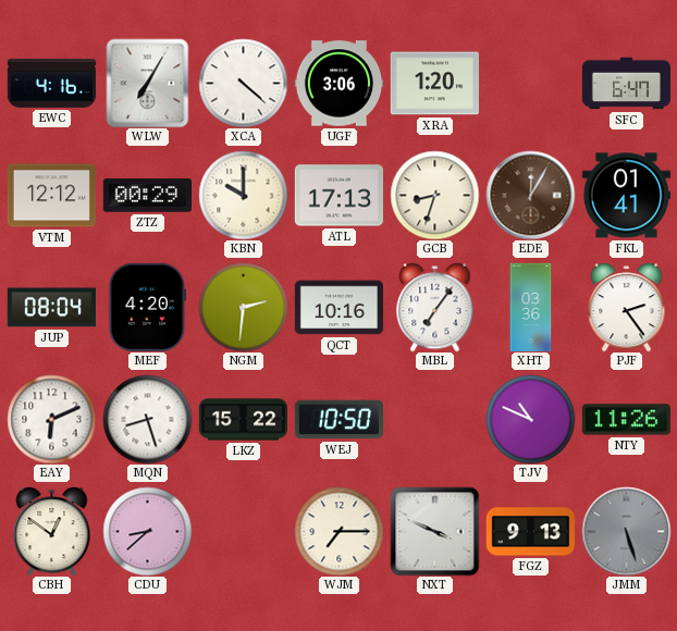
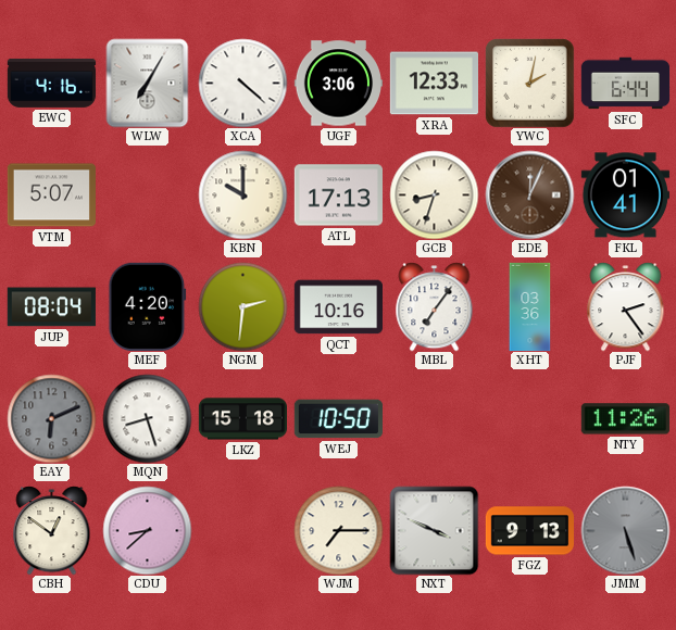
XRA: 1:20 -> 12:33
YWC: none -> 2:02
SFC: 6:47 -> 6:44
VTM: 12:12 -> 5:07
ZTZ: 00:29 -> none
EDE: 12:05 -> 12:04
EAY dial: white -> grey
LKZ: 15:22 -> 15:18
TJV: 10:49 -> none
